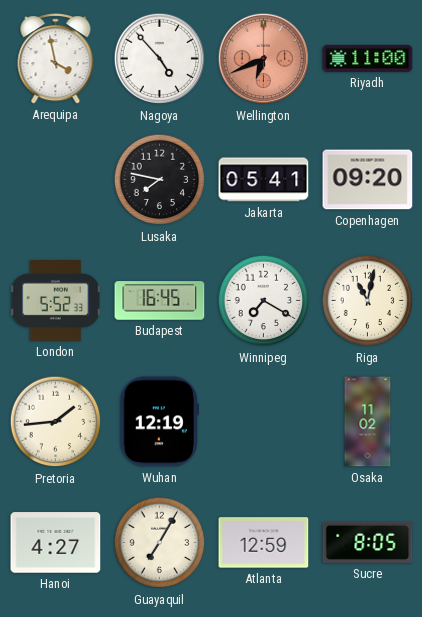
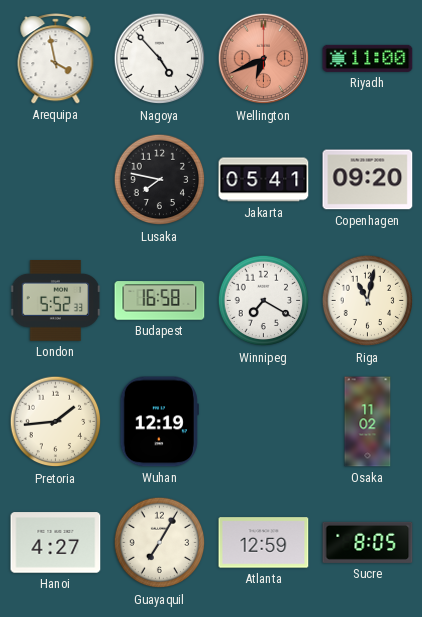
Budapest: 16:45 -> 16:58
